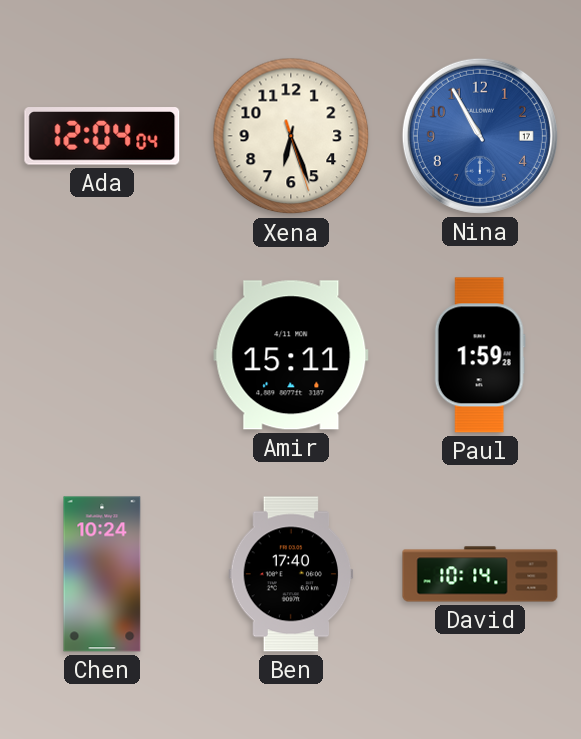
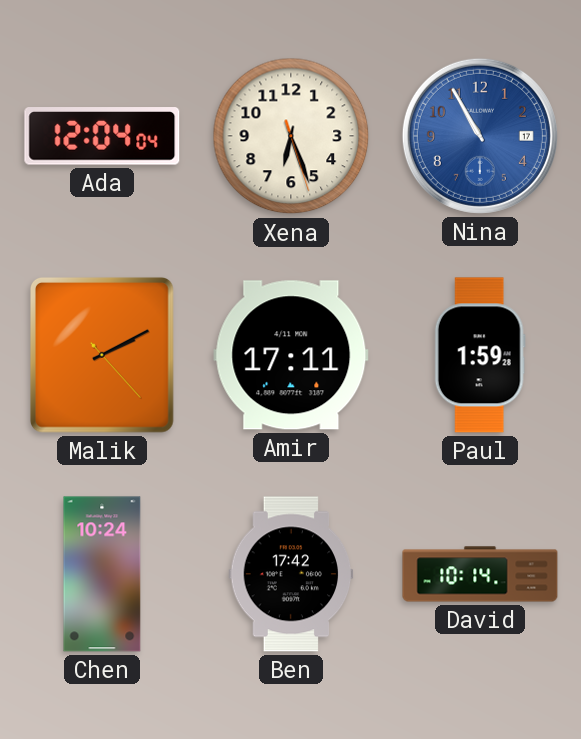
Malik: none -> 2:10
Amir: 15:11 -> 17:11
Ben: 17:40 -> 17:42
